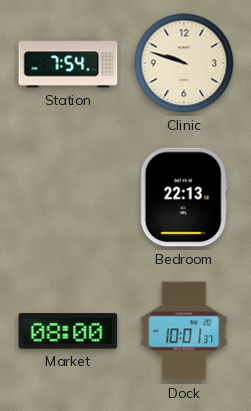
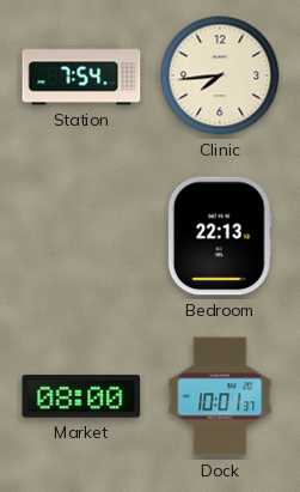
Clinic: 9:48 -> 7:44
